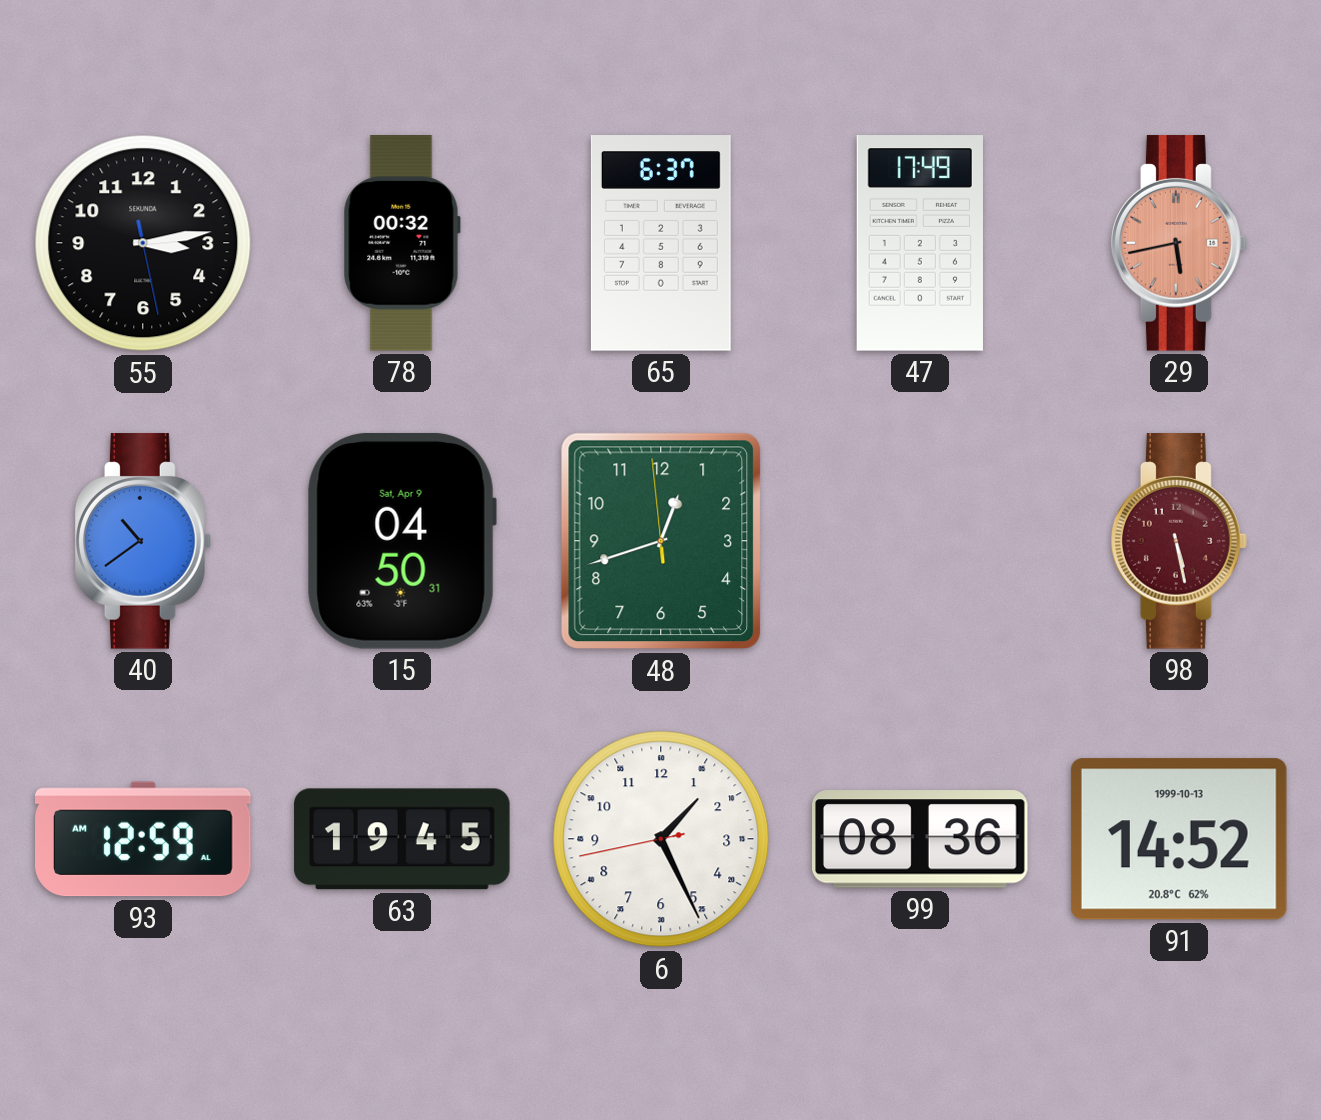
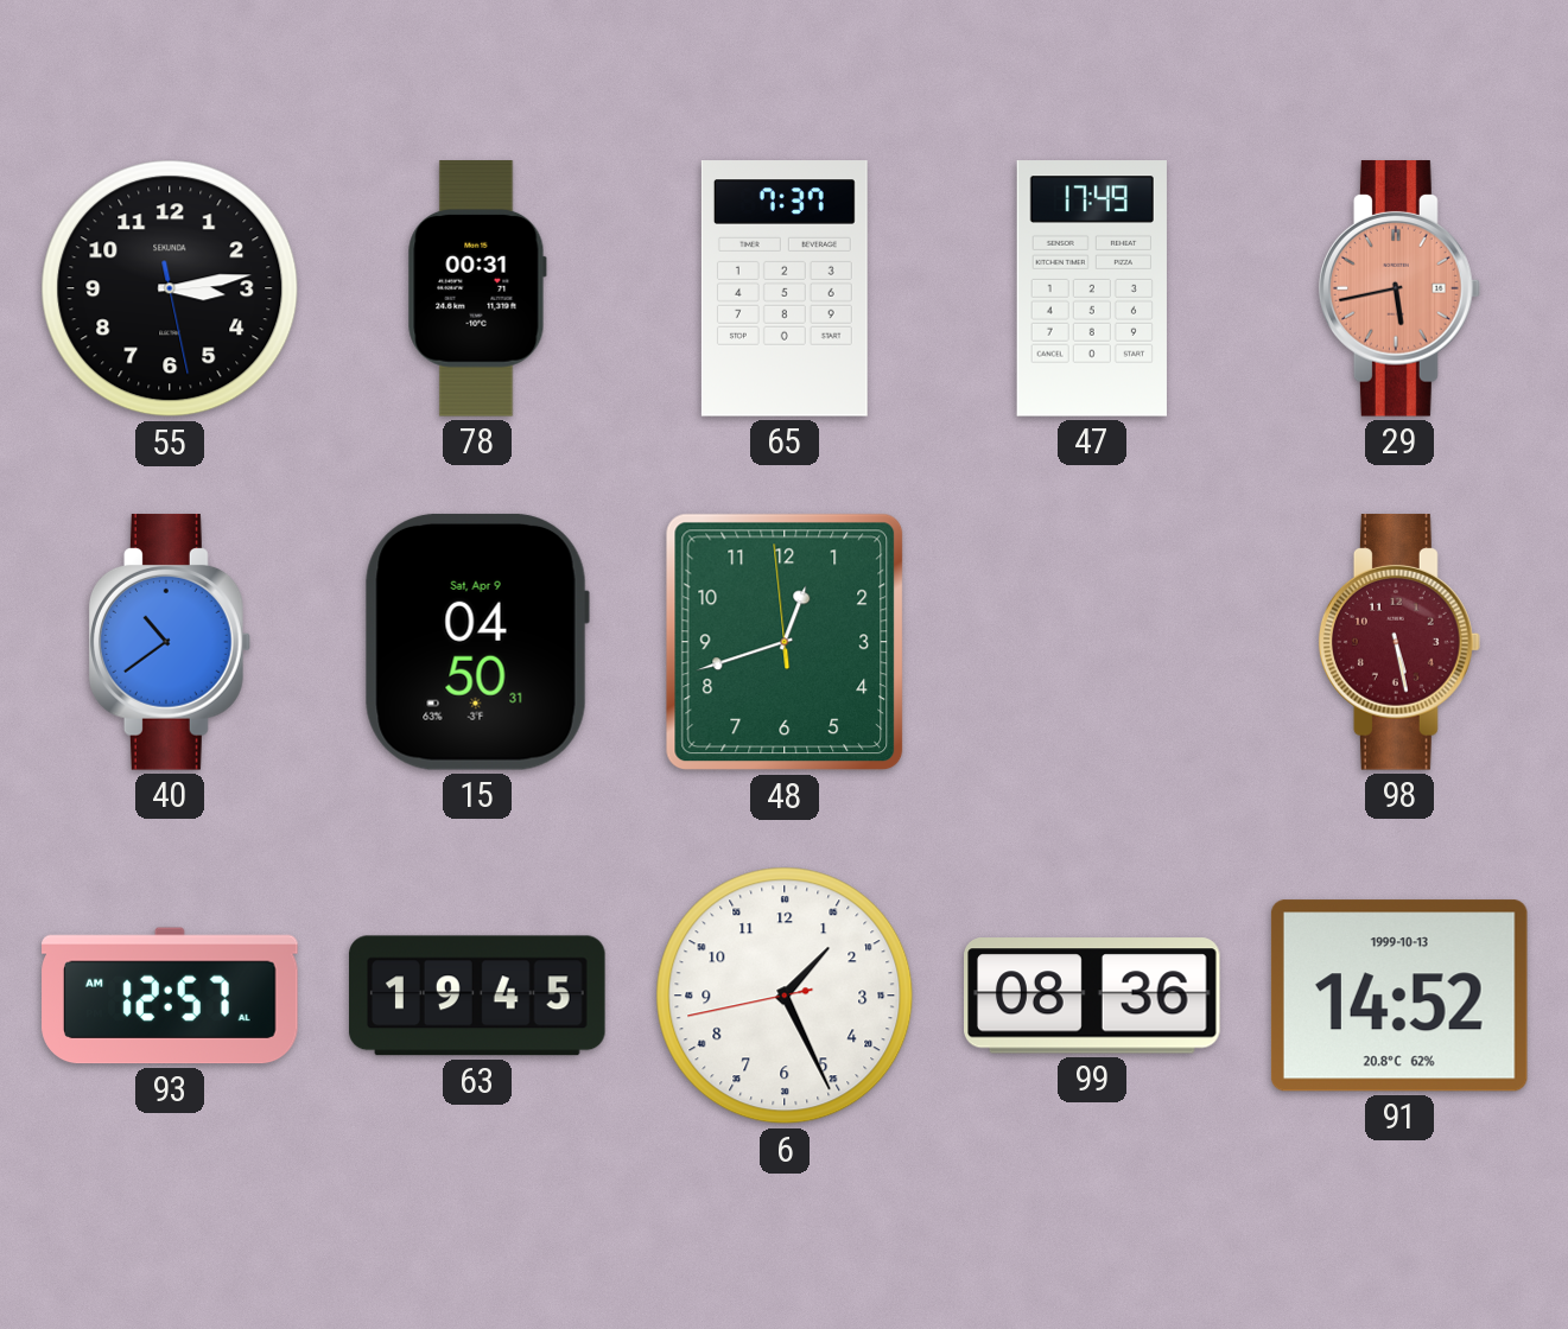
78: 00:32 -> 00:31
65: 6:37 -> 7:37
93: 12:59 -> 12:57
